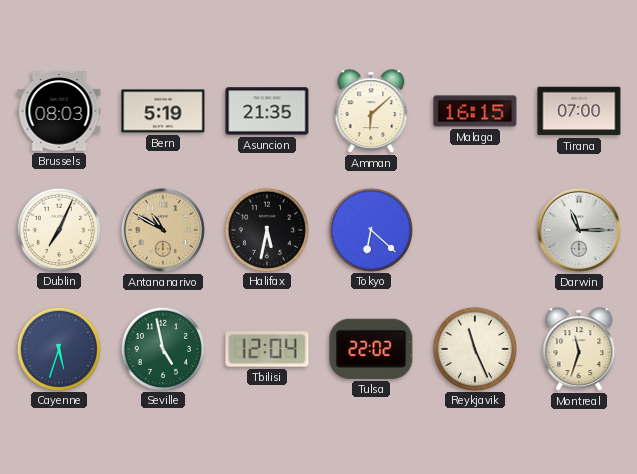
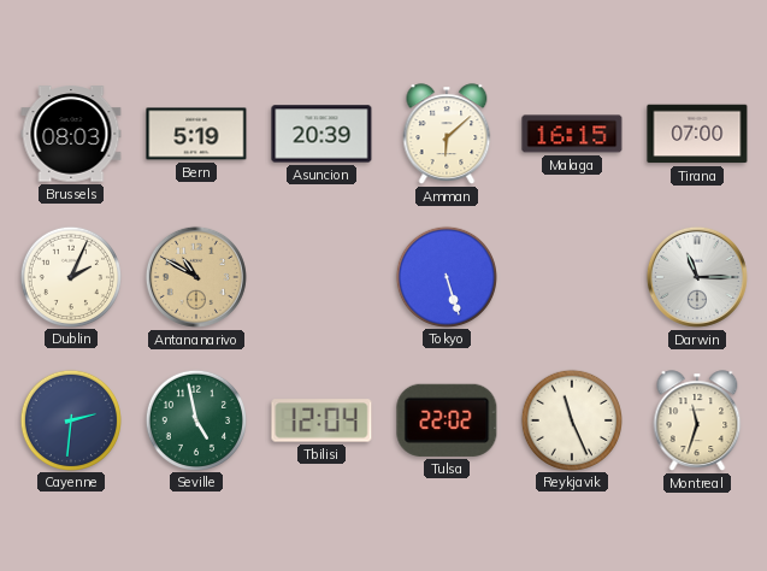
Asuncion: 21:35 -> 20:39
Dublin: 7:04 -> 2:04
Halifax: 5:32 -> none
Tokyo: 6:22 -> 5:27
Cayenne: 5:33 -> 2:31
